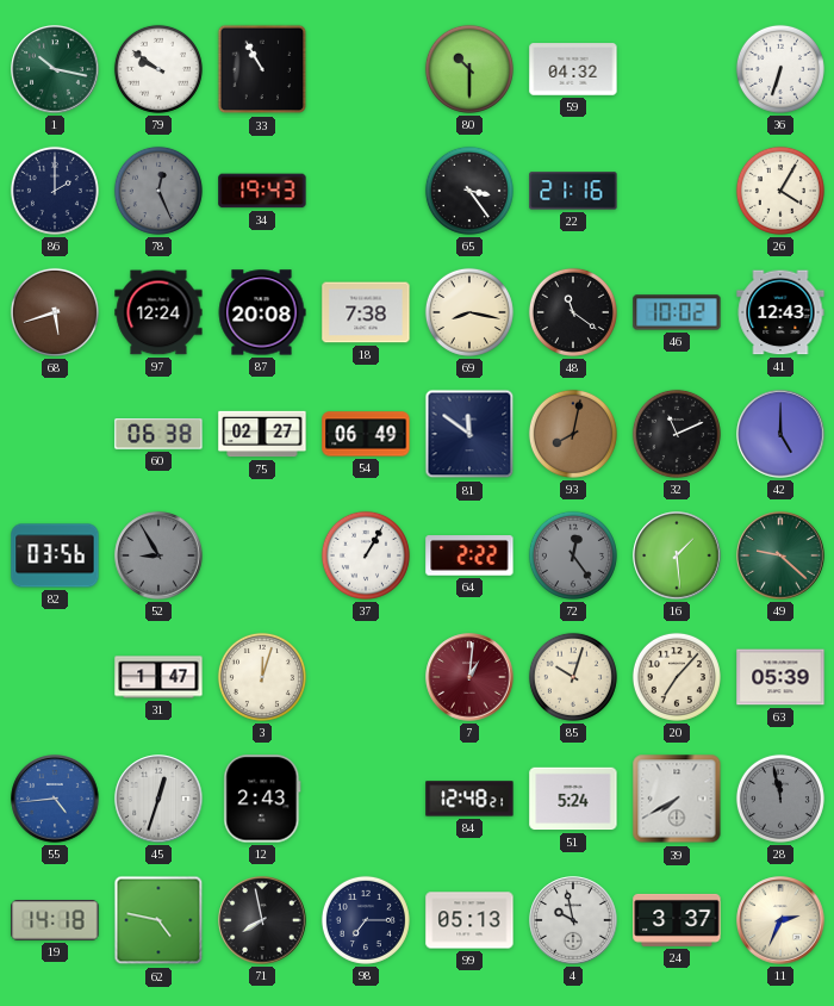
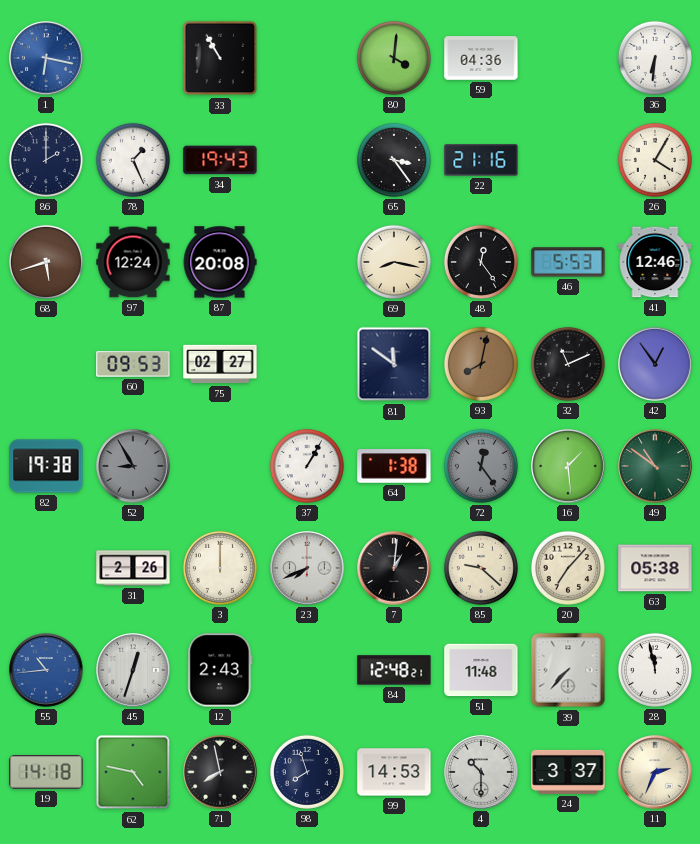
1: 10:17 -> 6:17
1 dial: green -> blue
79: 9:51 -> none
80: 10:30 -> 4:01
59: 04:32 -> 04:36
36: 6:33 -> 6:31
78: 12:26 -> 1:26
78 dial: grey -> white
18: 7:38 -> none
48: 11:21 -> 12:24
46: 10:02 -> 5:53
41: 12:43 -> 12:46
60: 06:38 -> 09:53
54: 06:49 -> none
42: 5:00 -> 12:54
82: 03:56 -> 19:38
64: 2:22 -> 1:38
49: 9:22 -> 10:51
31: 1:47 -> 2:26
3: 12:03 -> 12:00
23: none -> 7:41
7 dial: burgundy -> black
85: 10:03 -> 9:22
63: 05:39 -> 05:38
55: 4:44 -> 10:44
51: 5:24 -> 11:48
39: 7:40 -> 7:37
28 dial: grey -> white
98: 7:15 -> 7:57
99: 05:13 -> 14:53
4: 9:58 -> 10:30
